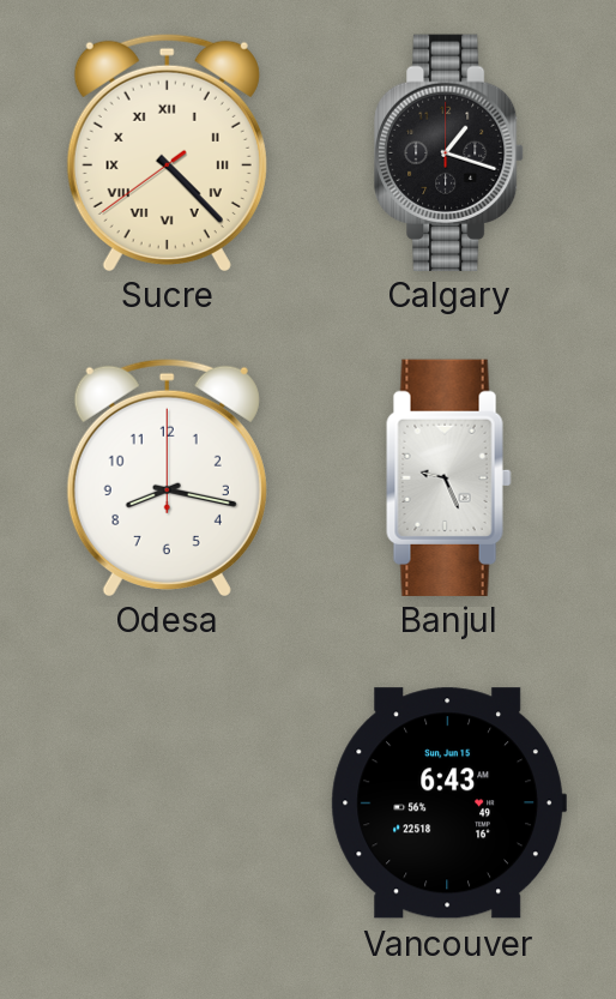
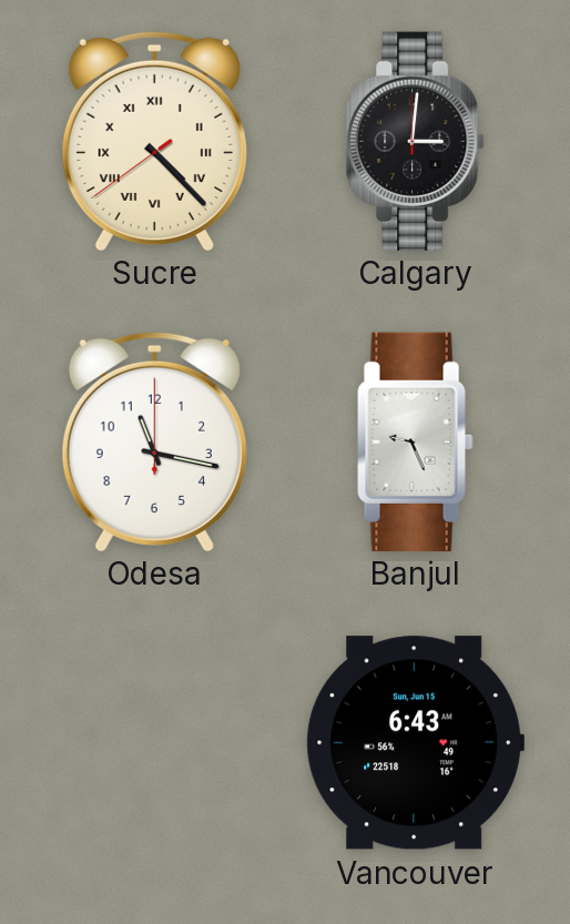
Calgary: 1:18 -> 3:01
Odesa: 8:17 -> 11:17
